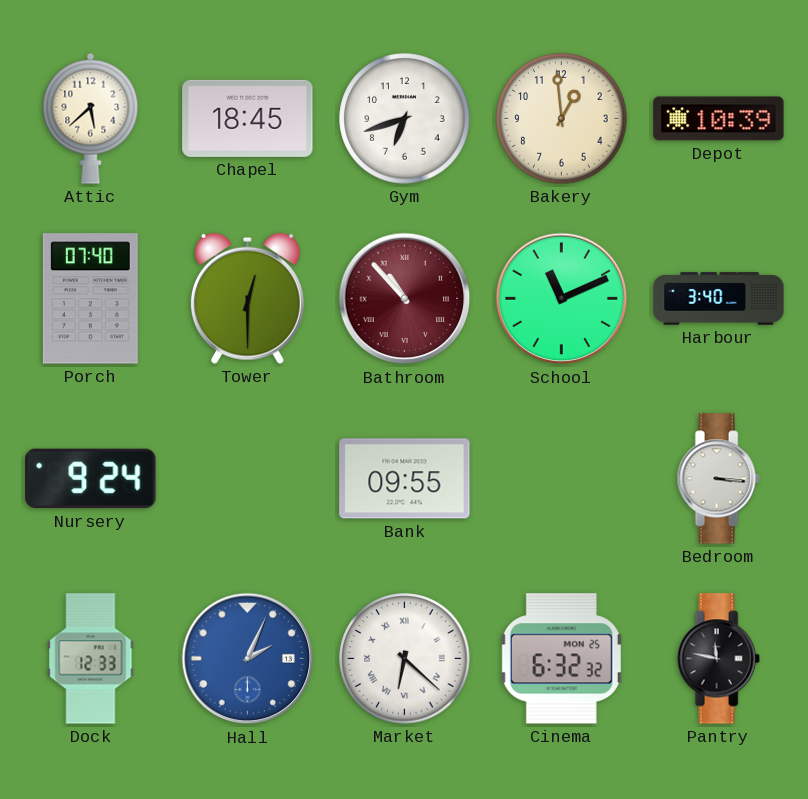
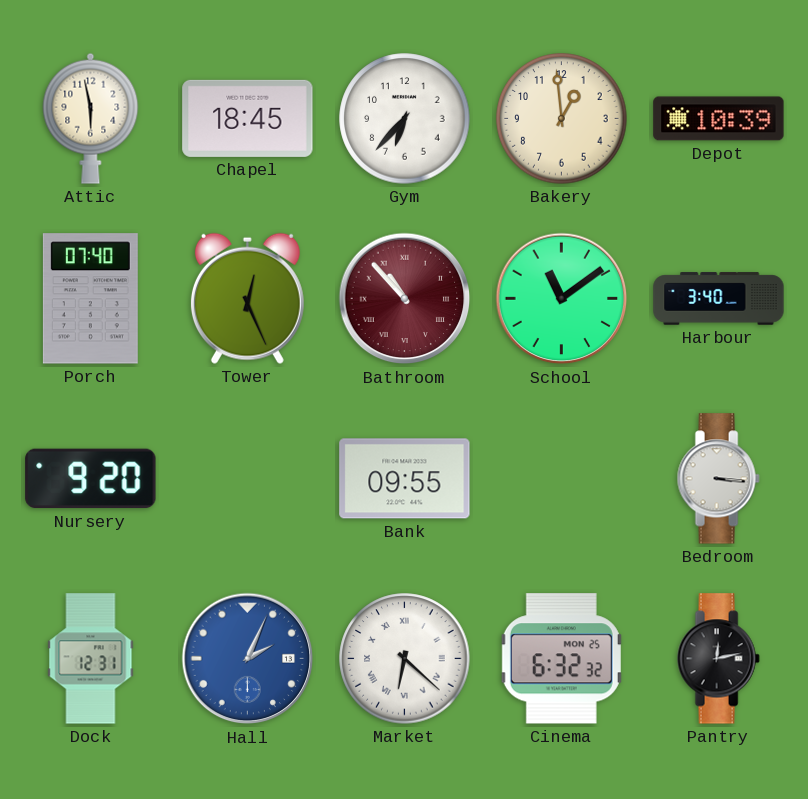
Attic: 5:38 -> 5:58
Gym: 6:42 -> 6:37
Tower: 12:30 -> 12:26
School: 11:11 -> 11:09
Nursery: 9:24 -> 9:20
Dock: 12:33 -> 12:31
Pantry: 11:47 -> 12:13
